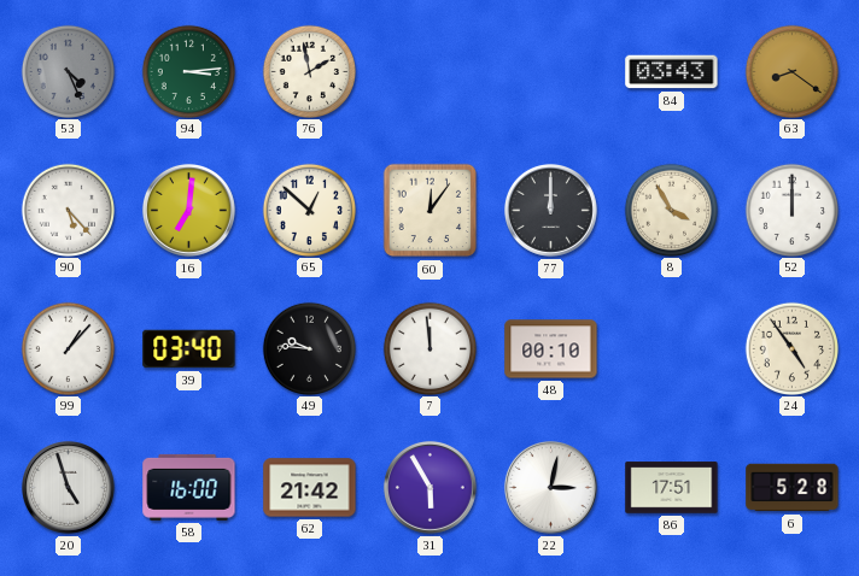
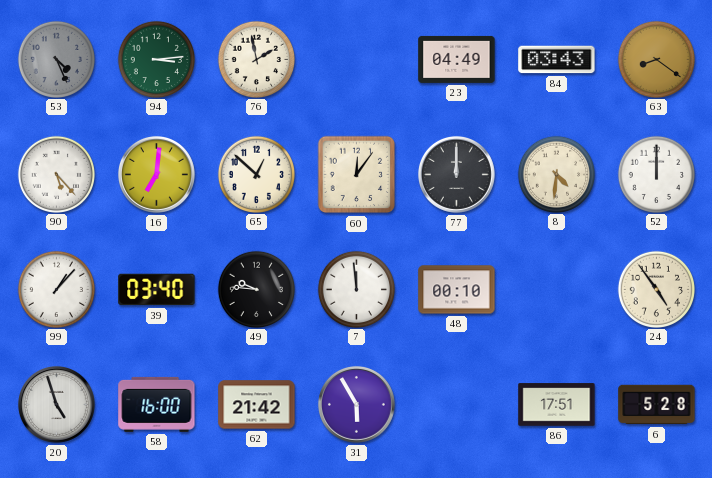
23: none -> 04:49
8: 3:55 -> 4:31
22: 3:02 -> none
